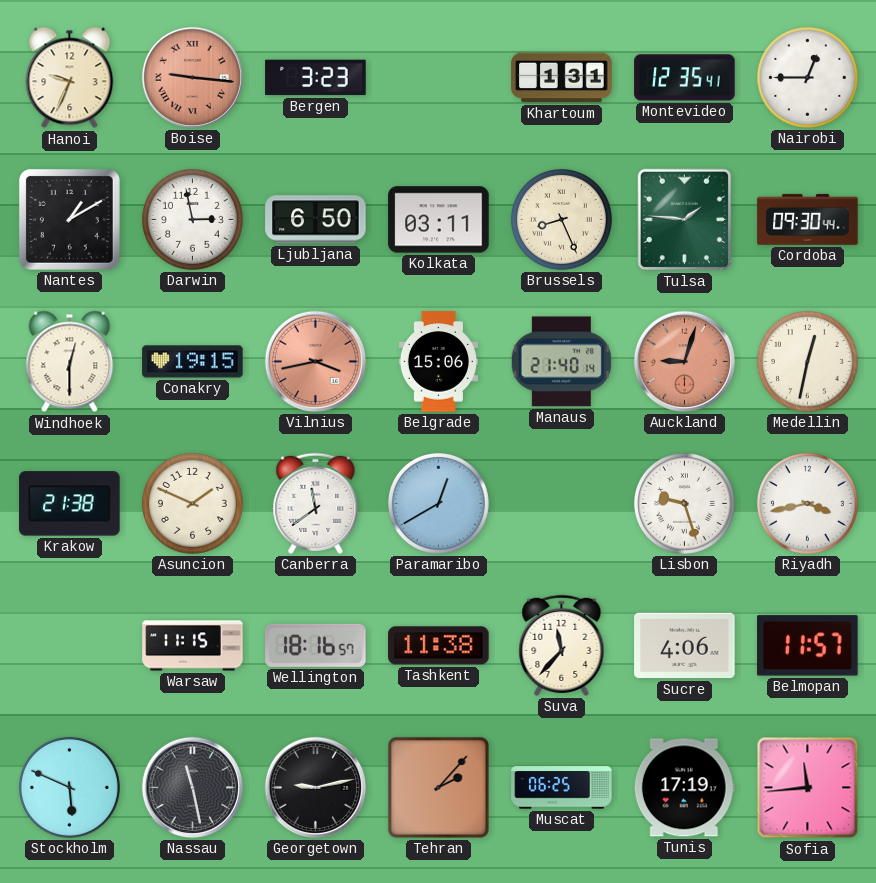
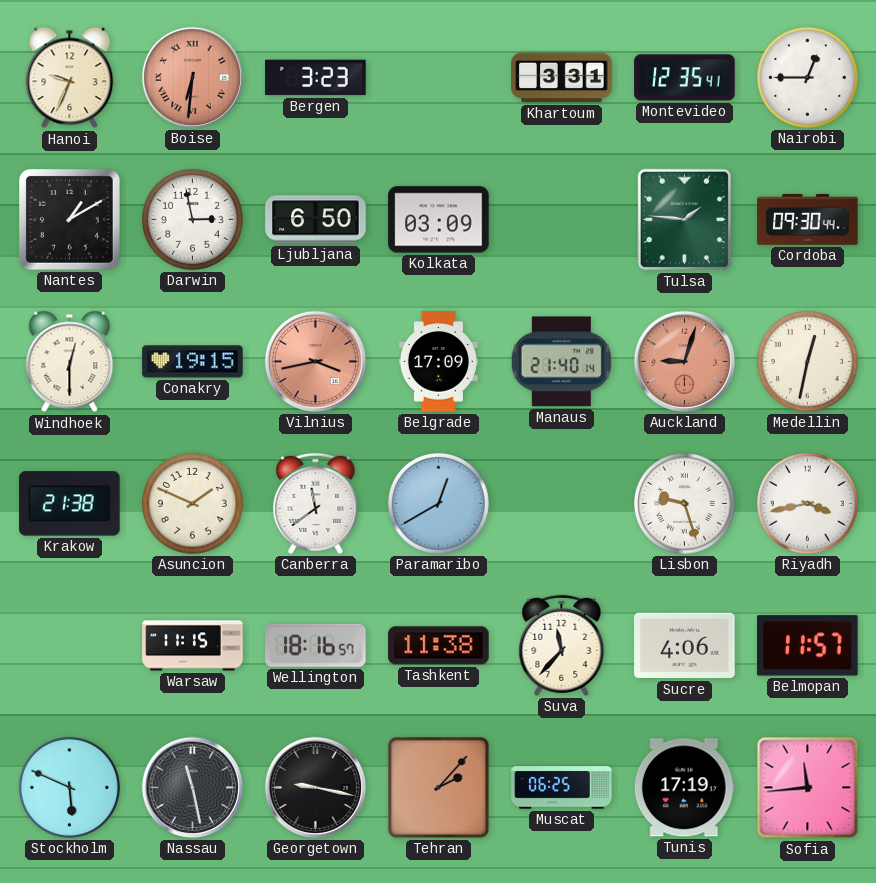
Boise: 9:16 -> 6:31
Khartoum: 1:31 -> 3:31
Kolkata: 03:11 -> 03:09
Brussels: 8:26 -> none
Belgrade: 15:06 -> 17:09
Georgetown: 9:13 -> 9:17
